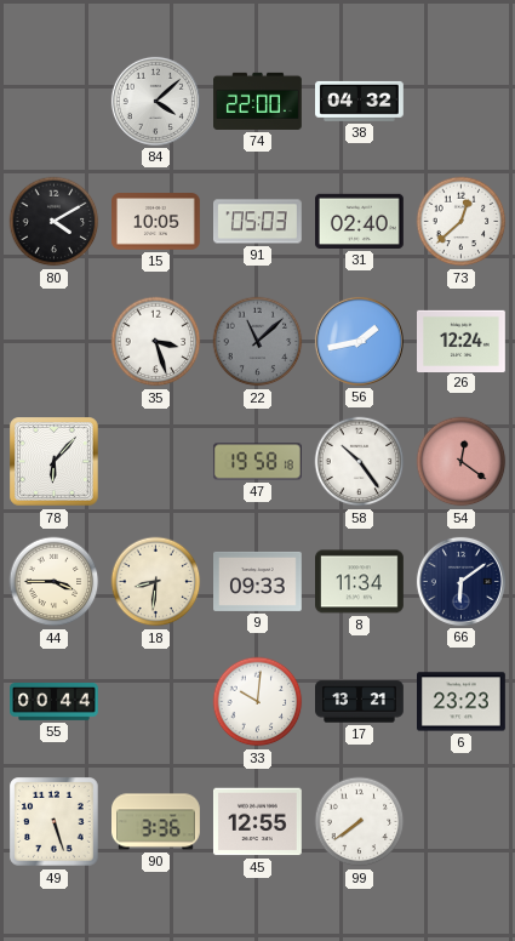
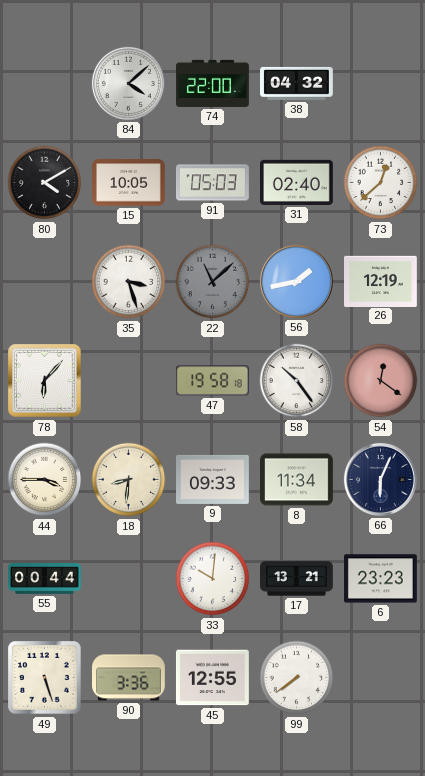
26: 12:24 -> 12:19
66: 6:09 -> 6:04
